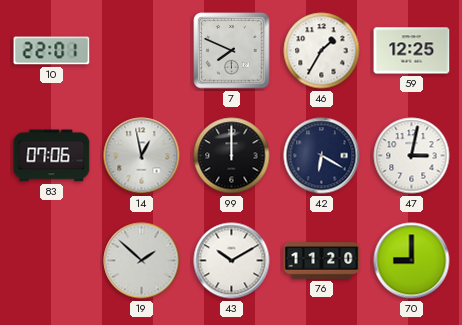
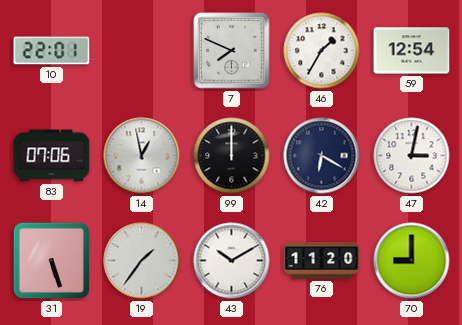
59: 12:25 -> 12:54
31: none -> 5:27
19: 1:52 -> 1:36
